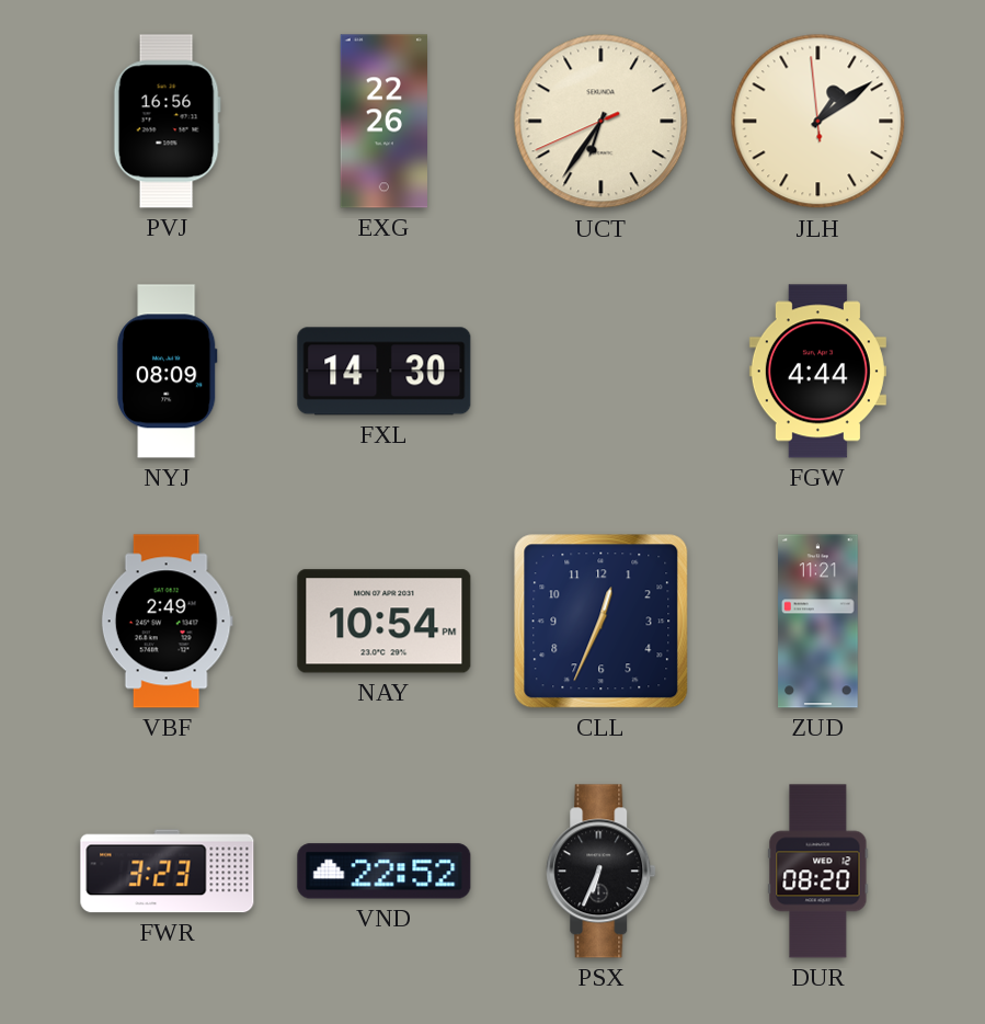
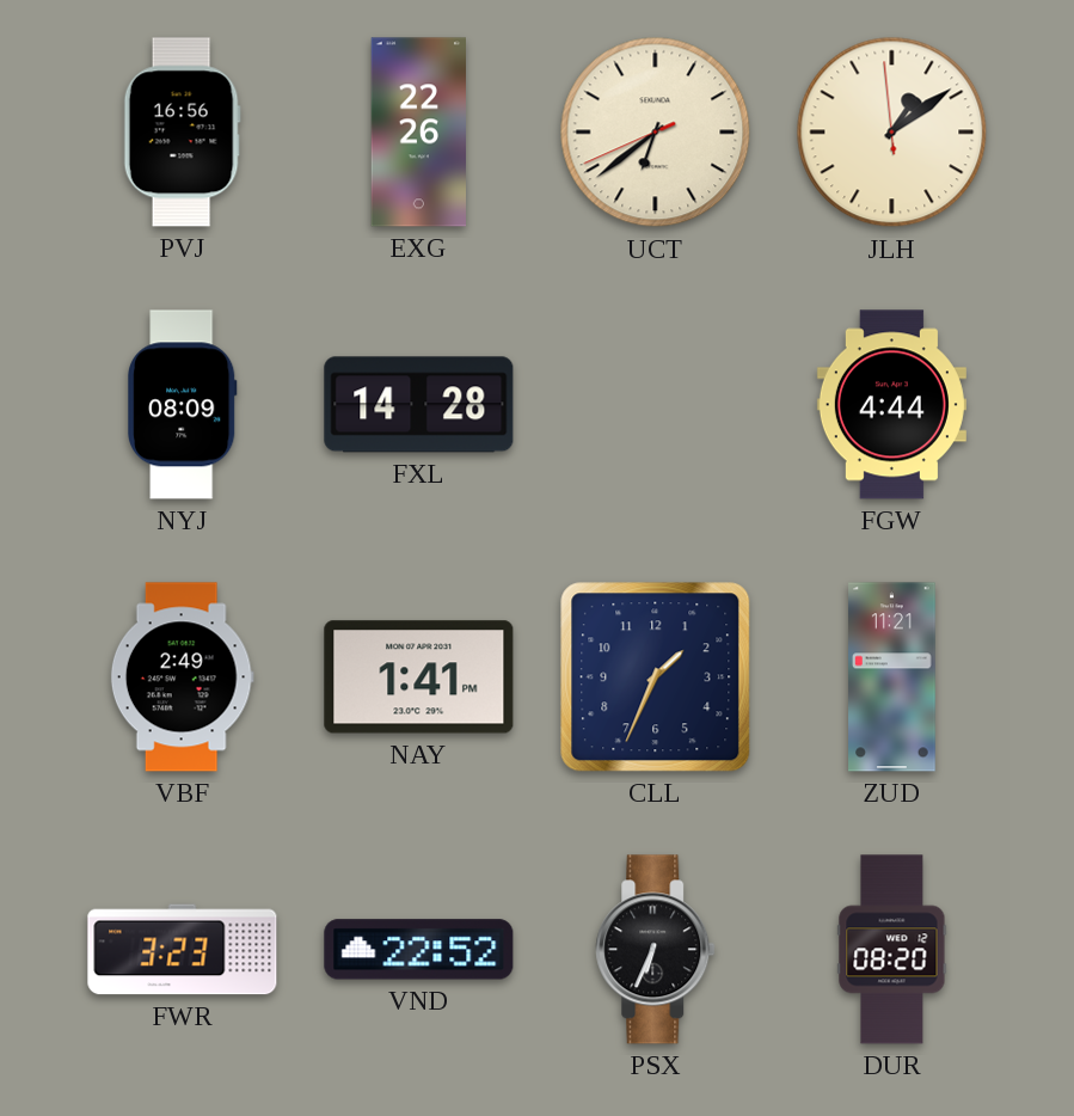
UCT: 6:35 -> 6:38
FXL: 14:30 -> 14:28
NAY: 10:54 -> 1:41
CLL: 12:34 -> 1:34
